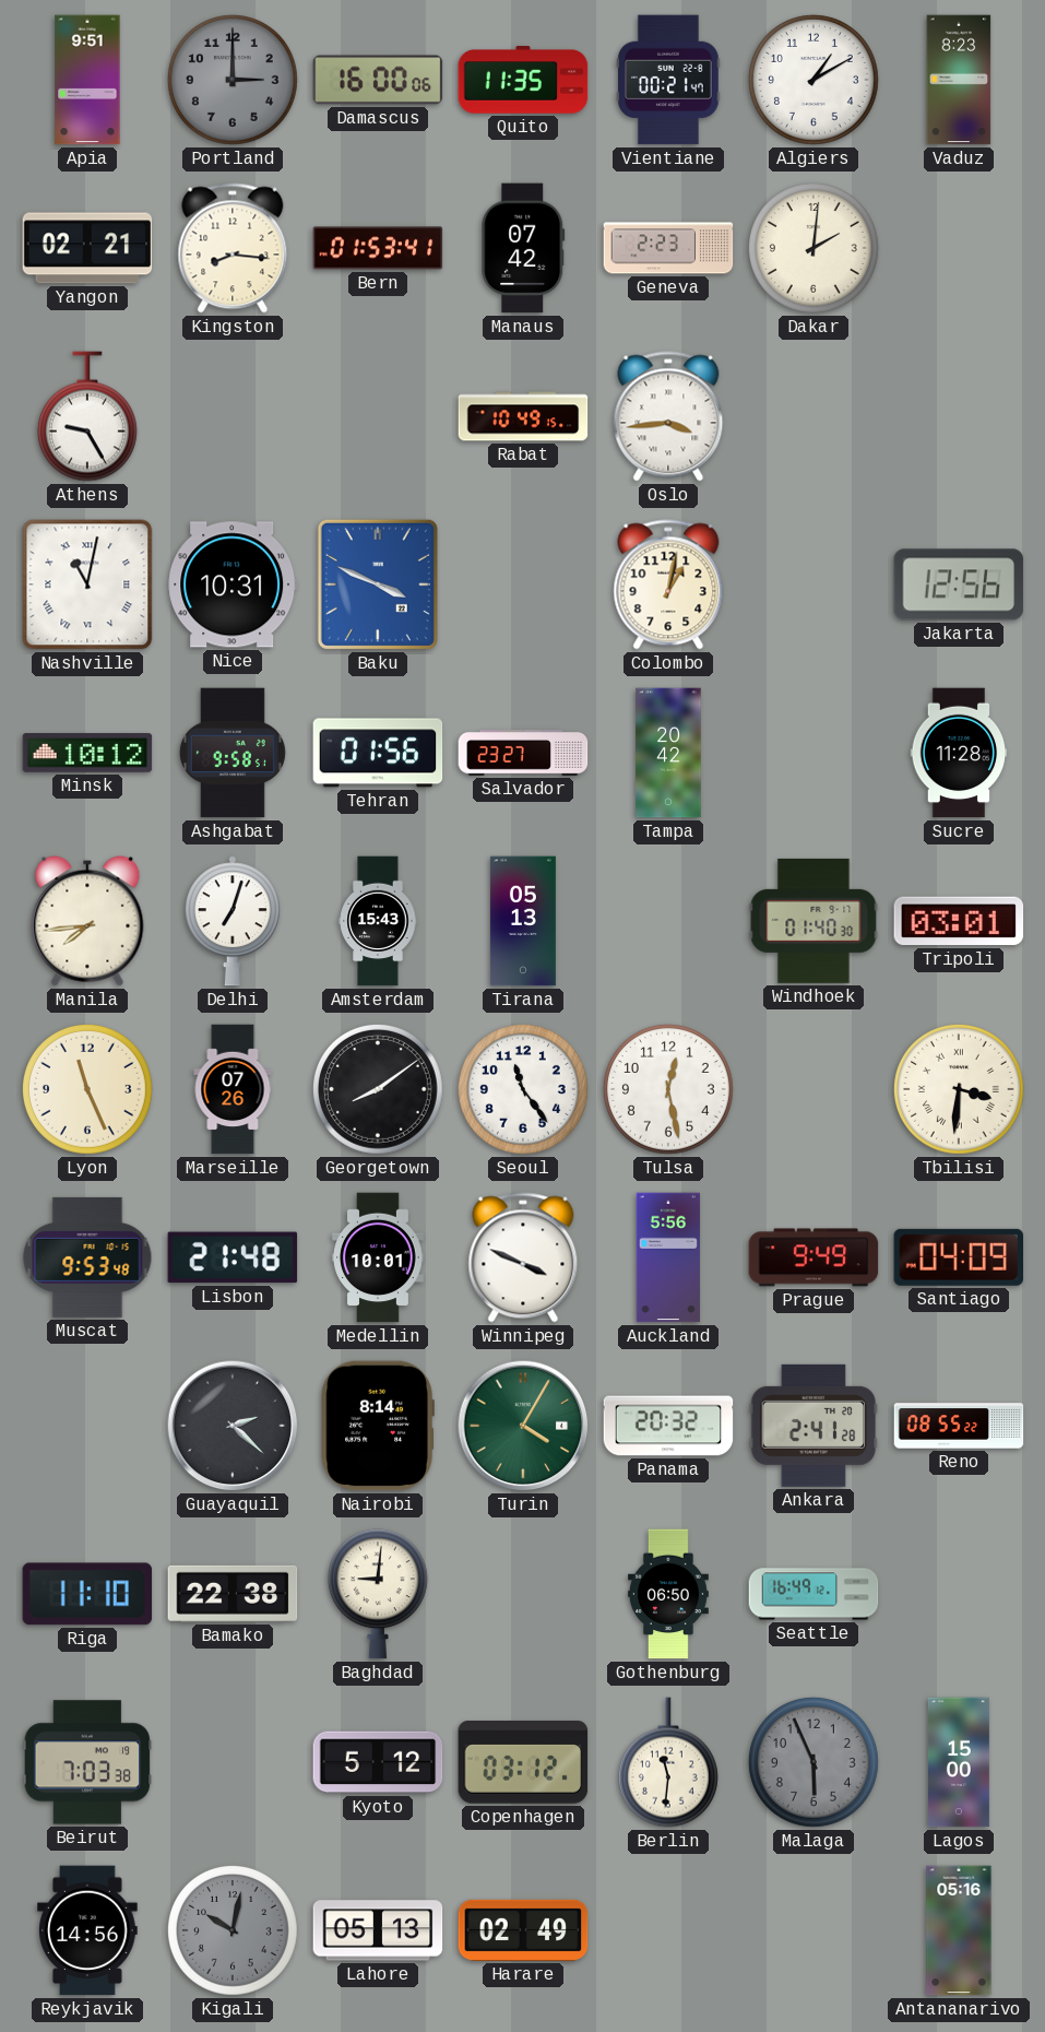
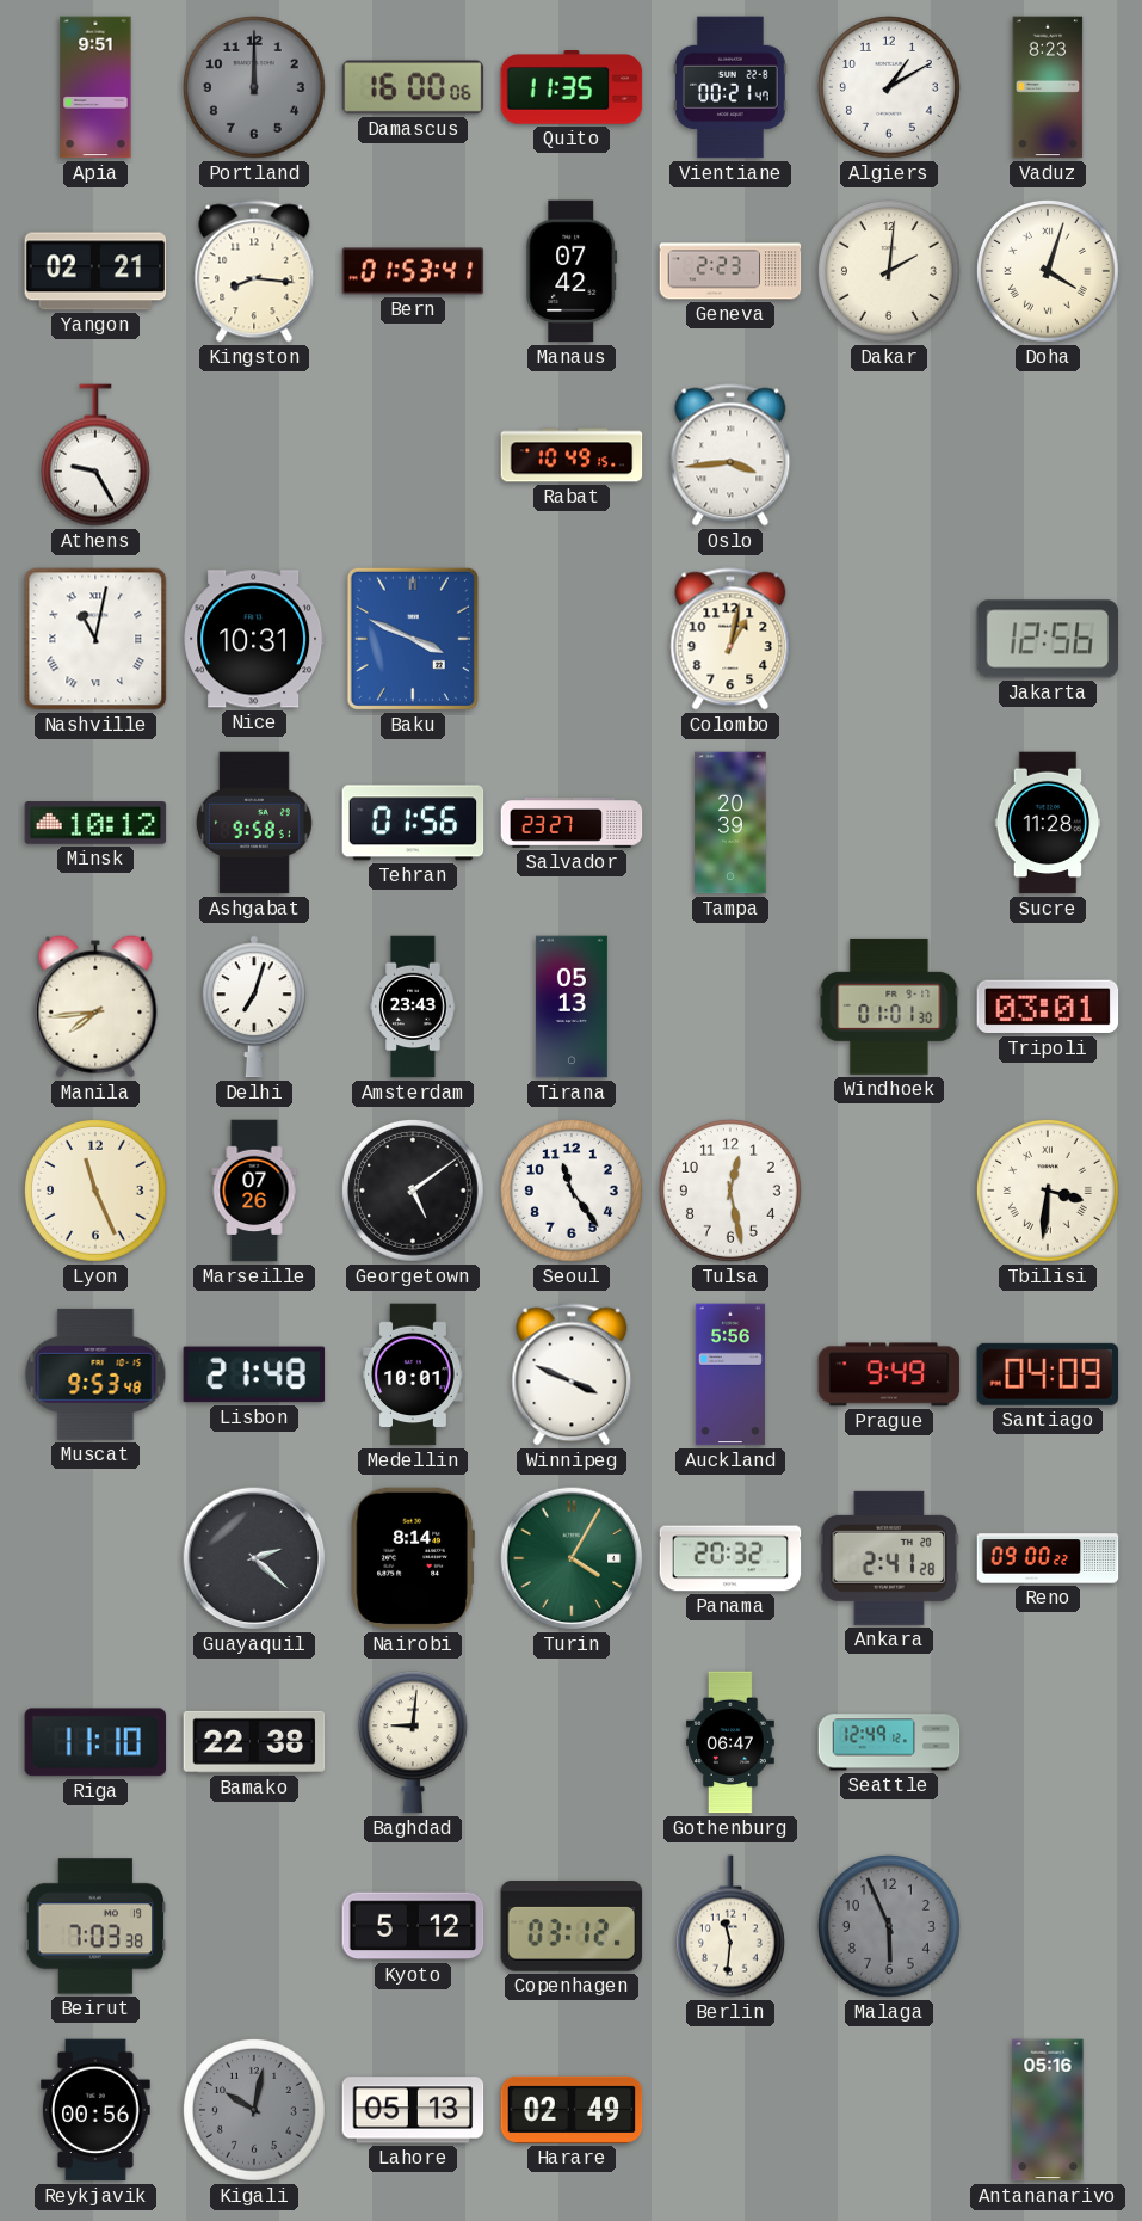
Portland: 3:00 -> 12:00
Doha: none -> 4:03
Tampa: 20:42 -> 20:39
Amsterdam: 15:43 -> 23:43
Windhoek: 01:40 -> 01:01
Georgetown: 8:09 -> 5:09
Reno: 08:55 -> 09:00
Gothenburg: 06:50 -> 06:47
Seattle: 16:49 -> 12:49
Lagos: 15:00 -> none
Reykjavik: 14:56 -> 00:56
